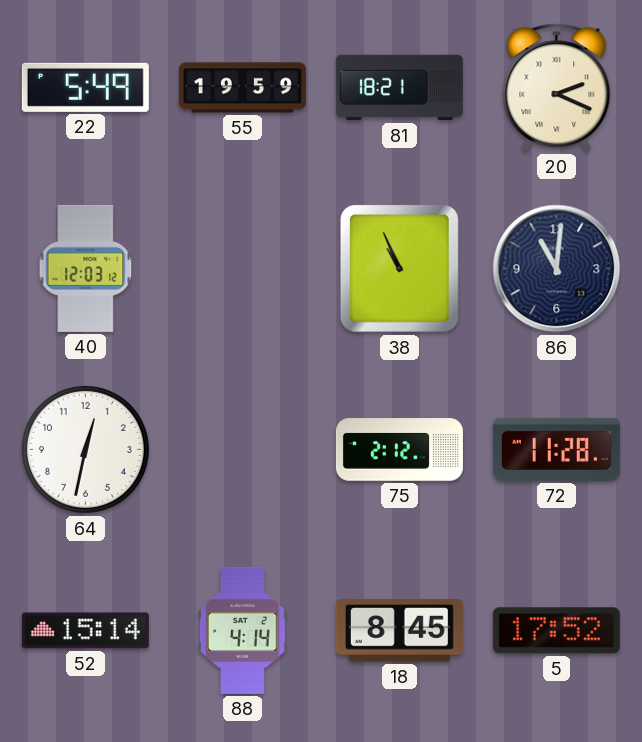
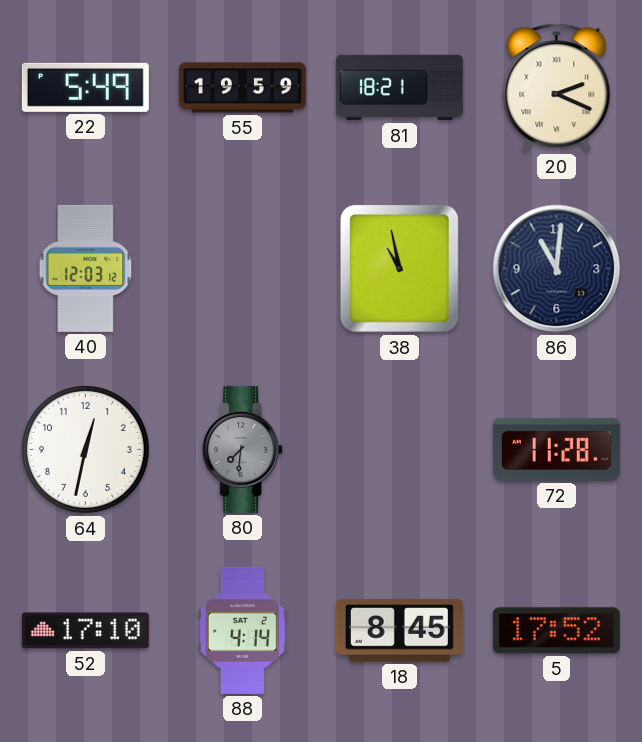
38: 10:56 -> 10:58
80: none -> 7:31
75: 2:12 -> none
52: 15:14 -> 17:10
